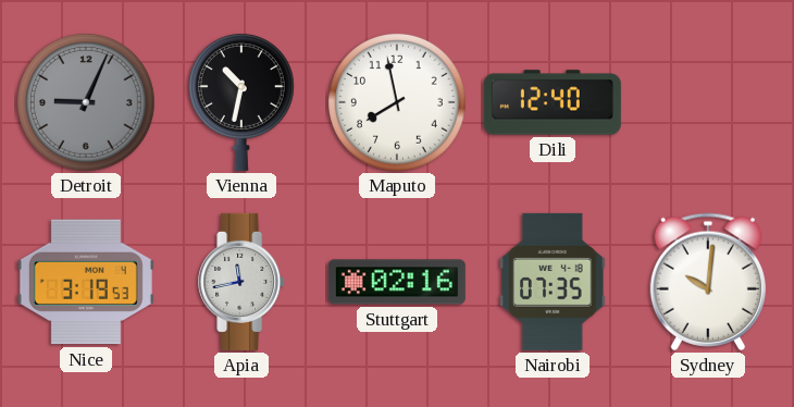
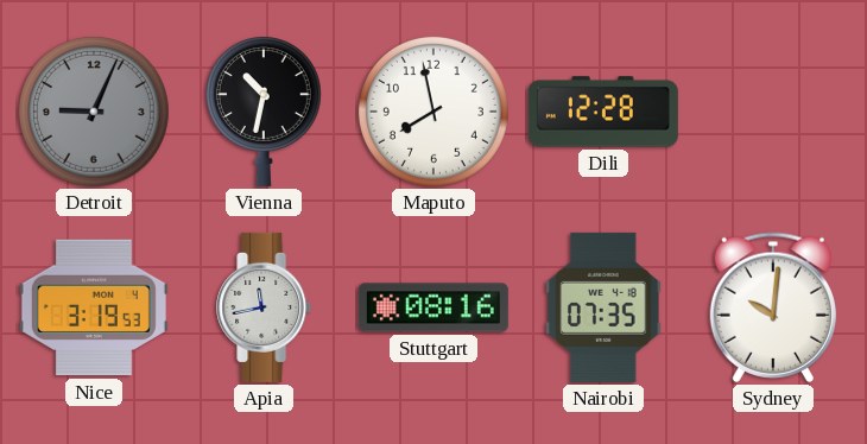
Dili: 12:40 -> 12:28
Stuttgart: 02:16 -> 08:16
